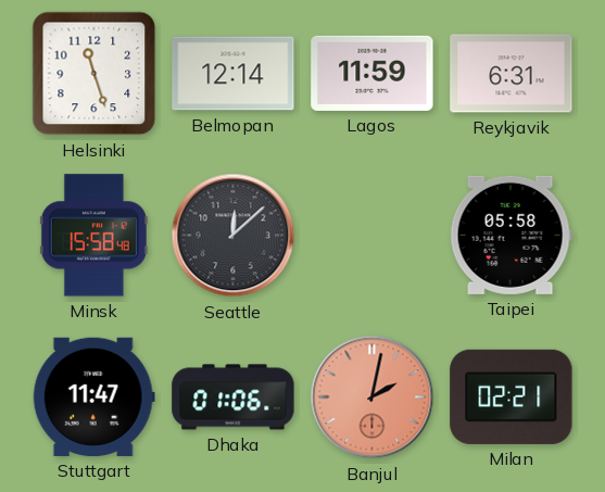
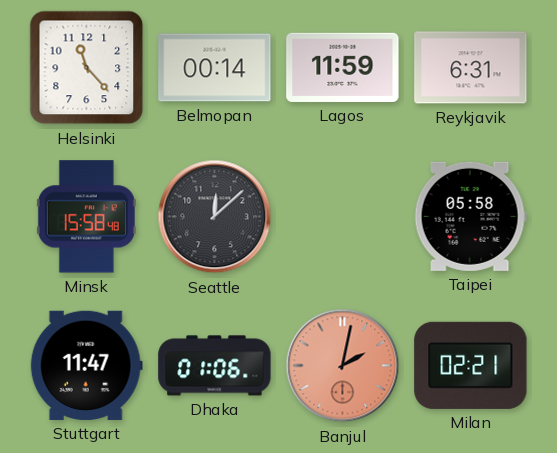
Helsinki: 11:27 -> 11:23
Belmopan: 12:14 -> 00:14
